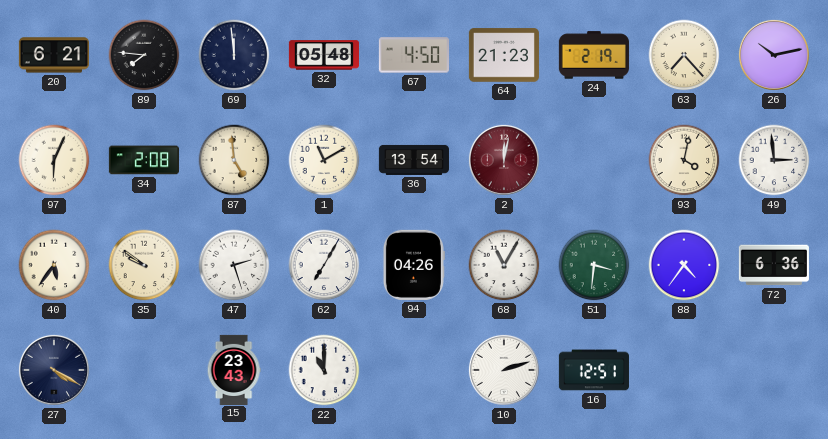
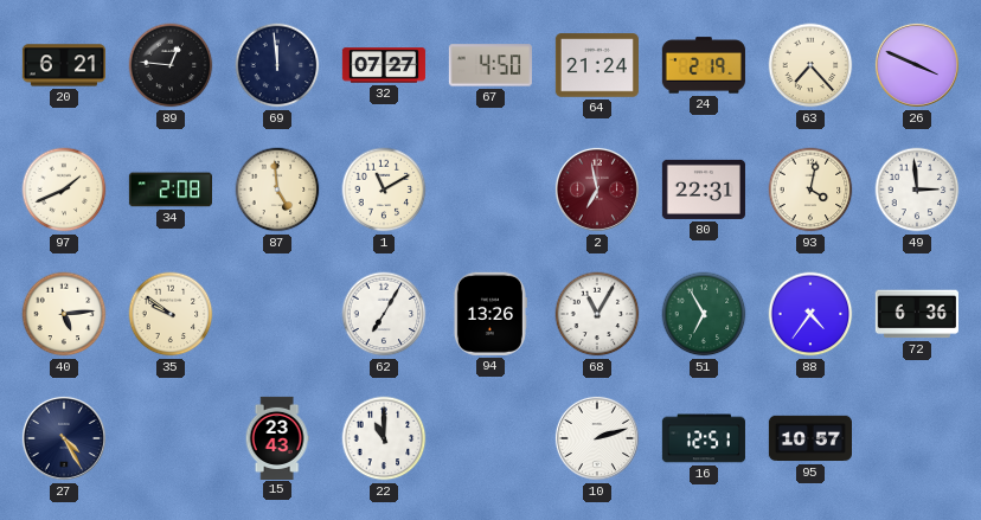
89: 7:46 -> 12:46
32: 05:48 -> 07:27
64: 21:23 -> 21:24
26: 10:13 -> 3:49
97: 6:04 -> 1:41
36: 13:54 -> none
2: 12:02 -> 6:58
80: none -> 22:31
40: 5:36 -> 5:14
47: 2:27 -> none
94: 04:26 -> 13:26
51: 3:31 -> 6:55
27: 4:20 -> 4:25
95: none -> 10:57
